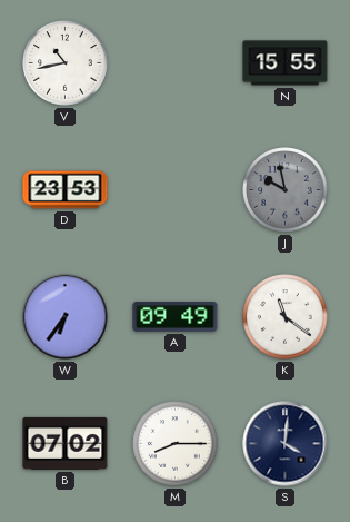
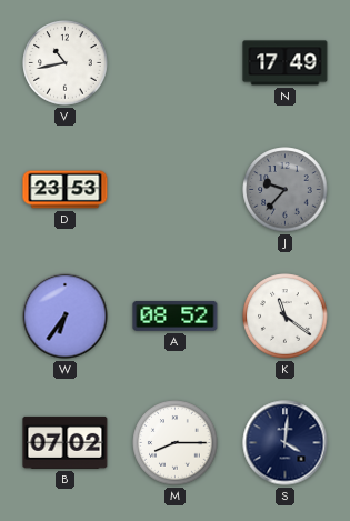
N: 15:55 -> 17:49
J: 9:58 -> 9:37
A: 09:49 -> 08:52
